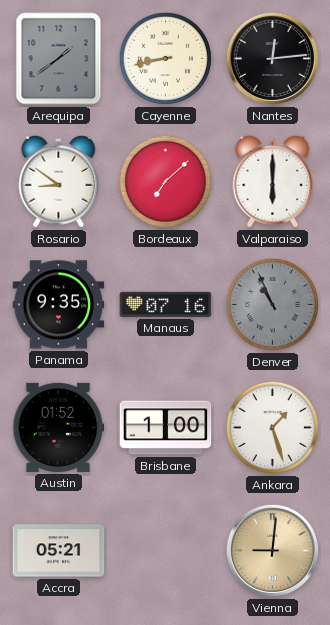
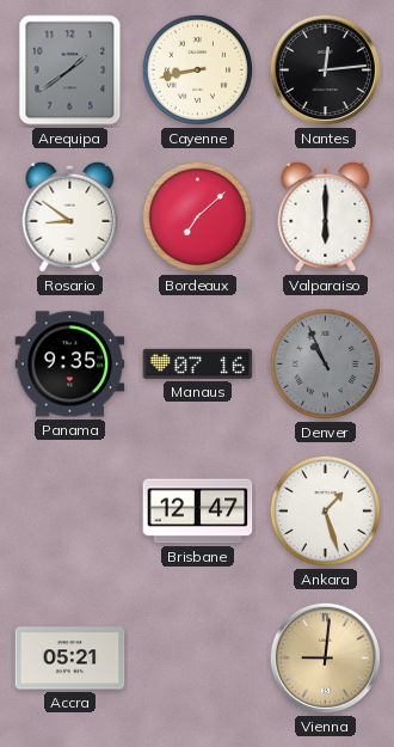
Austin: 01:52 -> none
Brisbane: 1:00 -> 12:47
